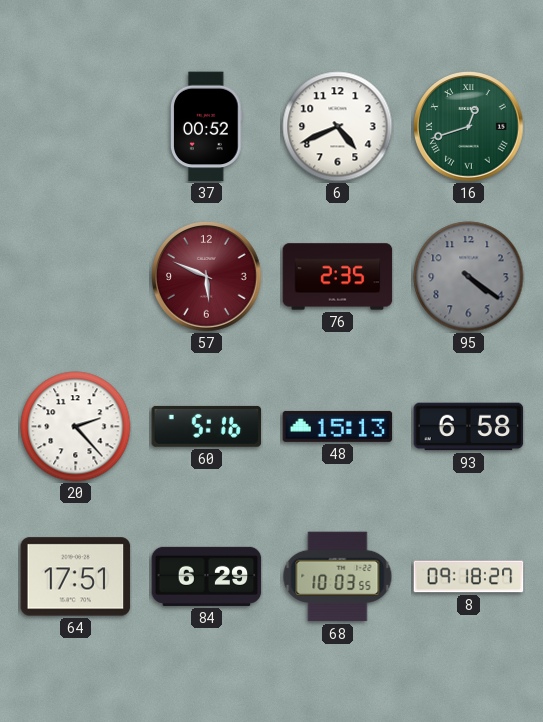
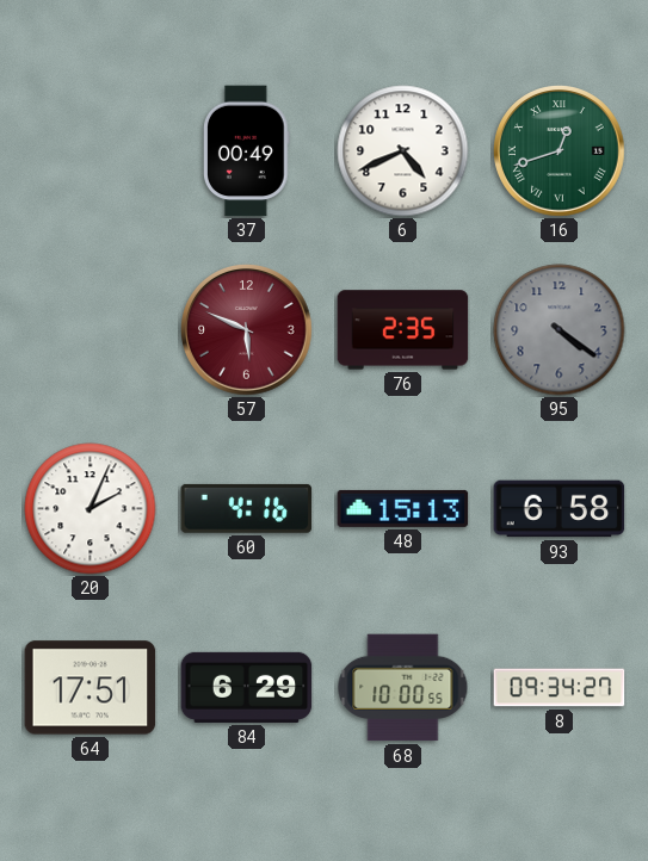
37: 00:52 -> 00:49
20: 2:23 -> 2:04
60: 5:16 -> 4:16
68: 10:03 -> 10:00
8: 09:18 -> 09:34
